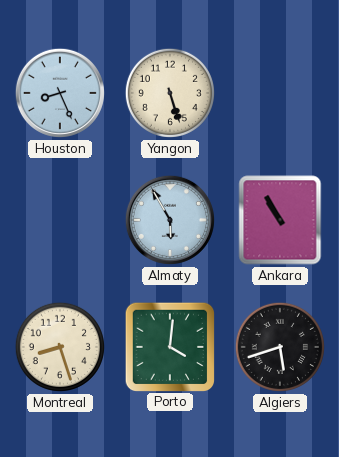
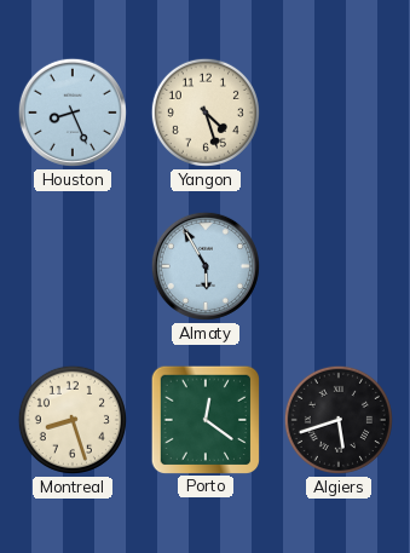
Yangon: 5:27 -> 4:27
Ankara: 10:55 -> none
Porto: 4:01 -> 12:21
